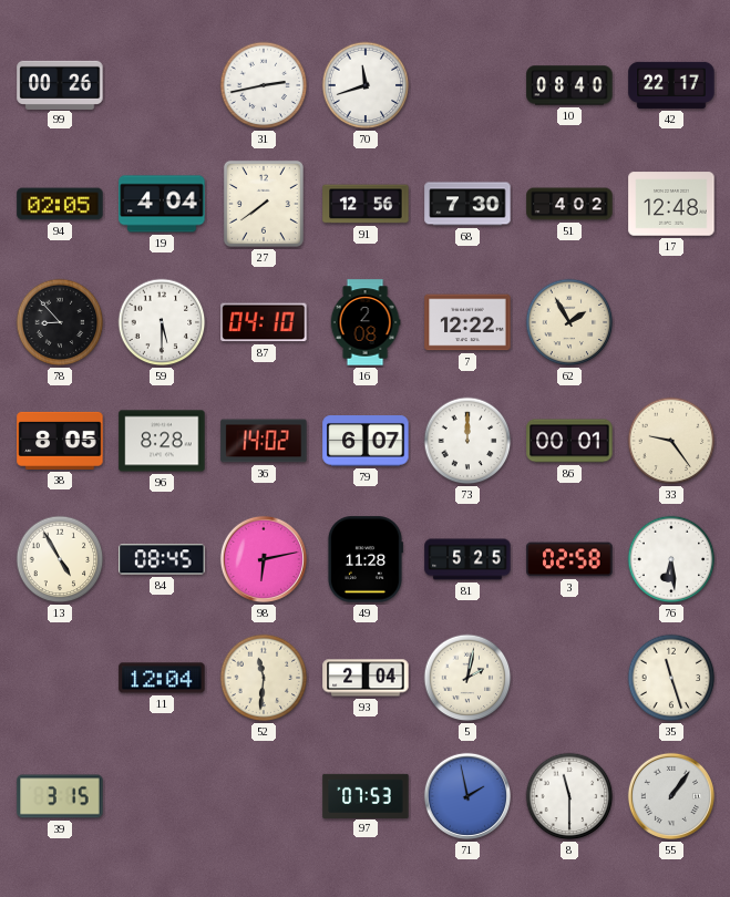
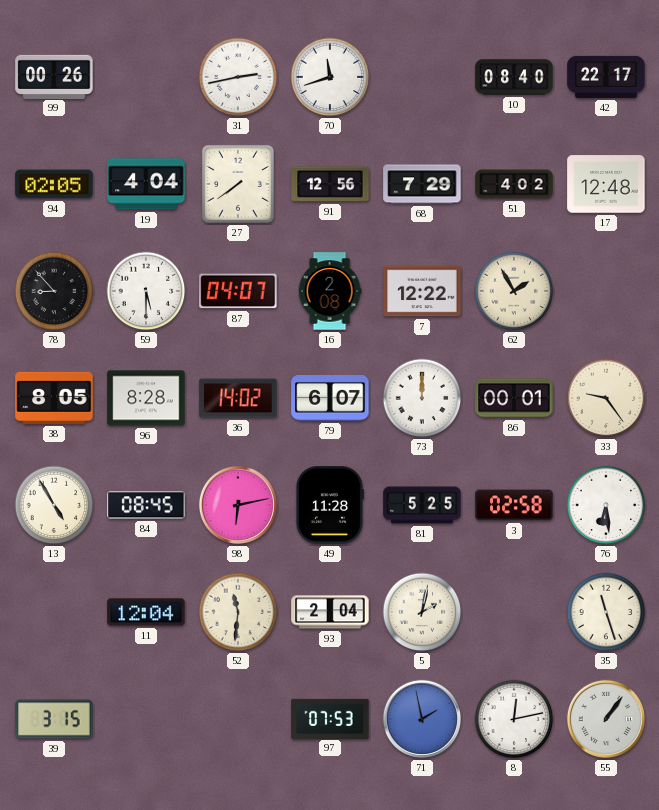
68: 7:30 -> 7:29
87: 04:10 -> 04:07
8: 11:30 -> 12:13
